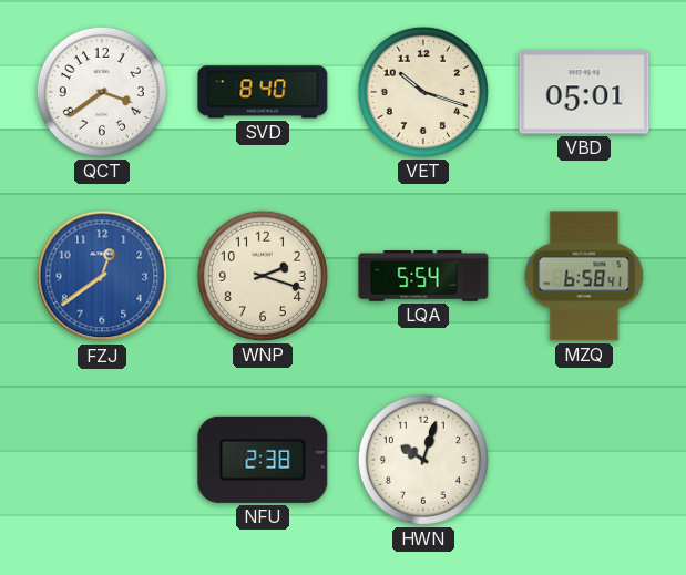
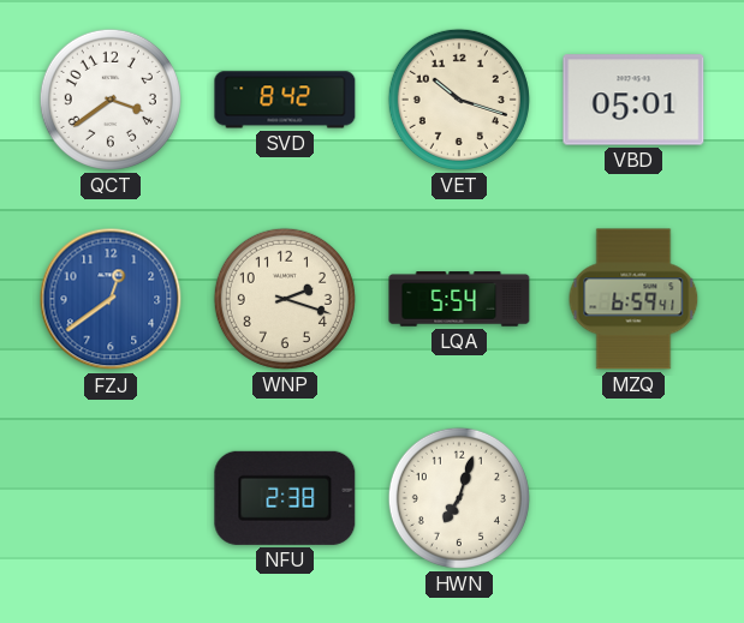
SVD: 8:40 -> 8:42
MZQ: 6:58 -> 6:59
HWN: 10:03 -> 7:03
